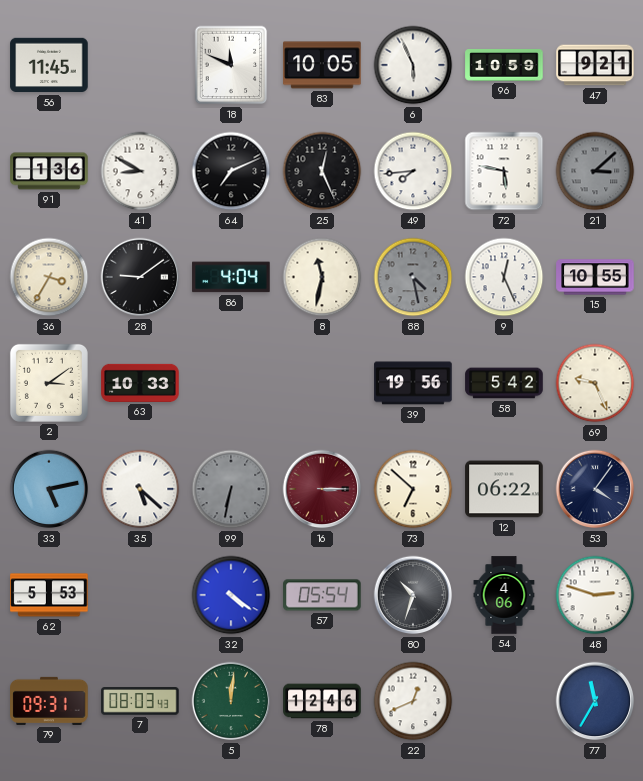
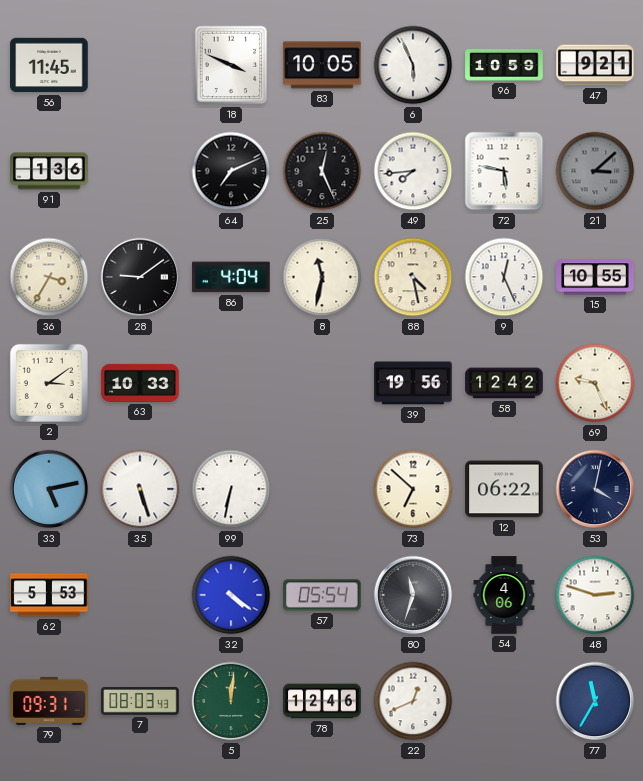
18: 11:49 -> 3:49
41: 8:50 -> none
88 dial: grey -> cream
58: 5:42 -> 12:42
35: 5:22 -> 5:27
99 dial: grey -> white
16: 3:15 -> none
53: 4:06 -> 4:02
80: 10:33 -> 11:33
